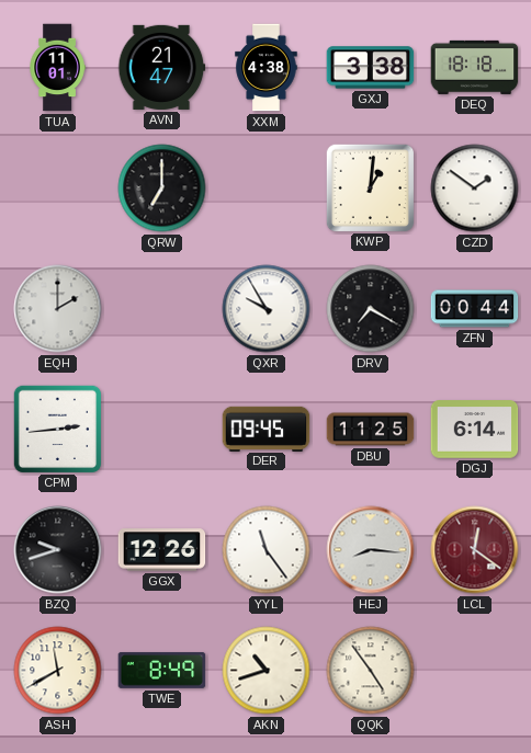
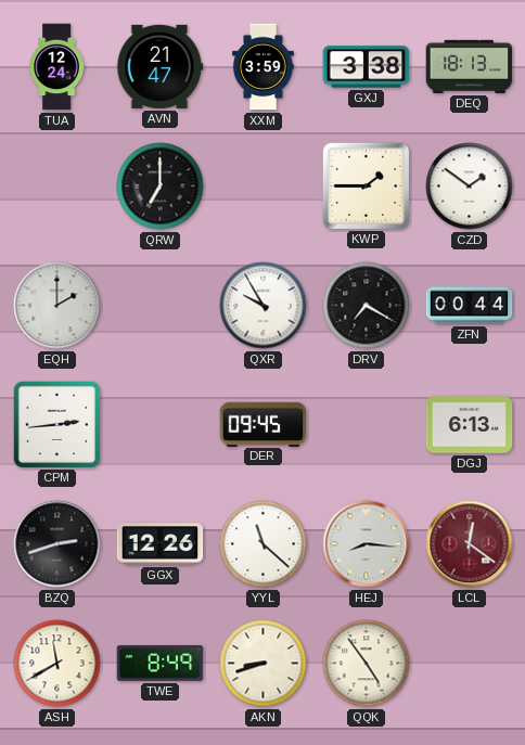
TUA: 11:01 -> 12:24
XXM: 4:38 -> 3:59
DEQ: 18:18 -> 18:13
KWP: 1:01 -> 1:45
DBU: 11:25 -> none
DGJ: 6:14 -> 6:13
BZQ: 9:42 -> 2:42
YYL: 11:24 -> 11:22
AKN: 10:42 -> 8:42
